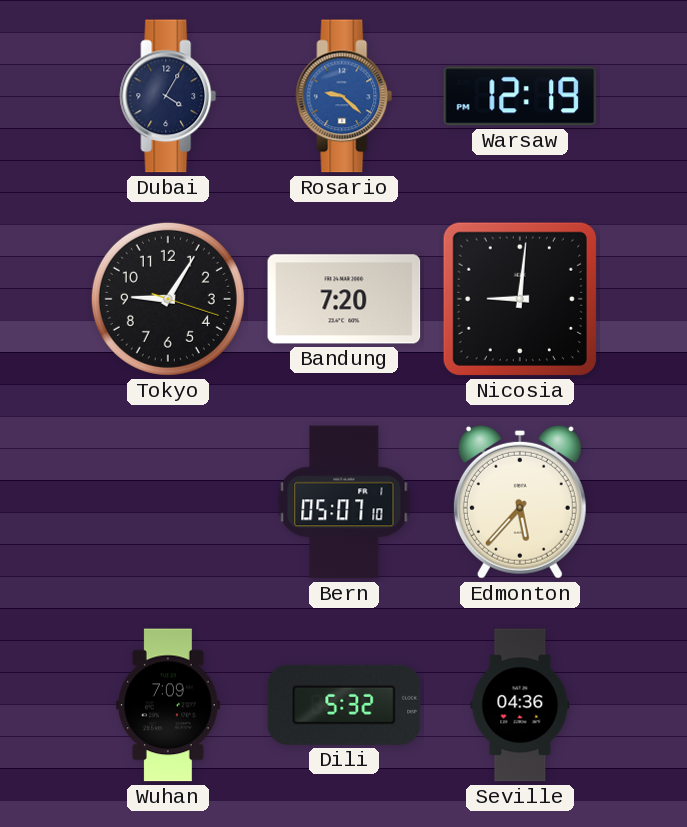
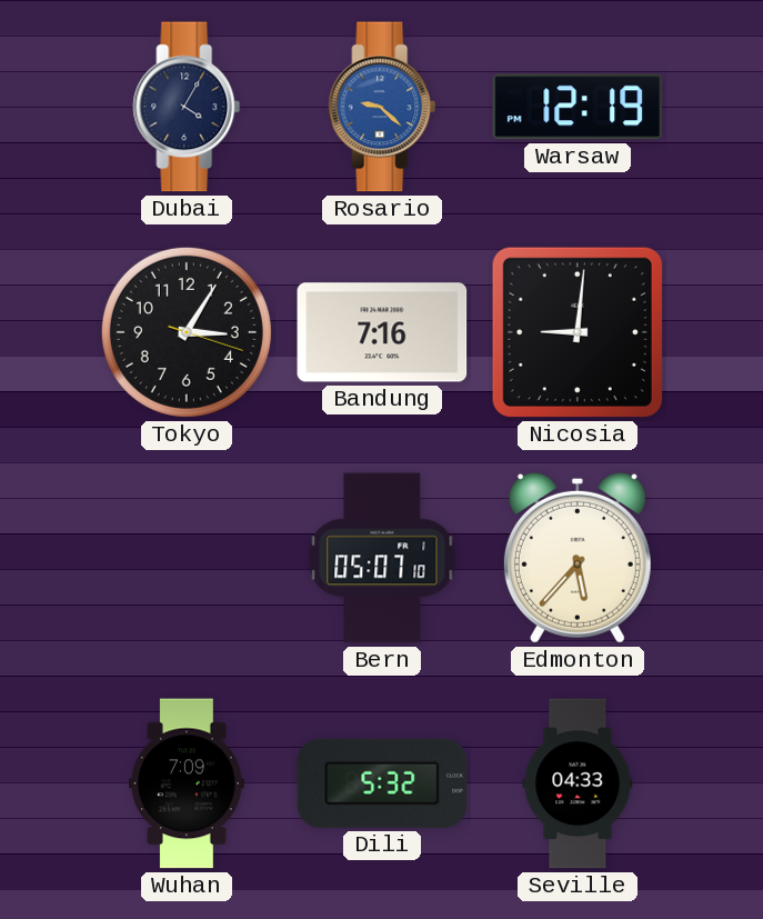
Tokyo: 9:05 -> 3:05
Bandung: 7:20 -> 7:16
Seville: 04:36 -> 04:33
